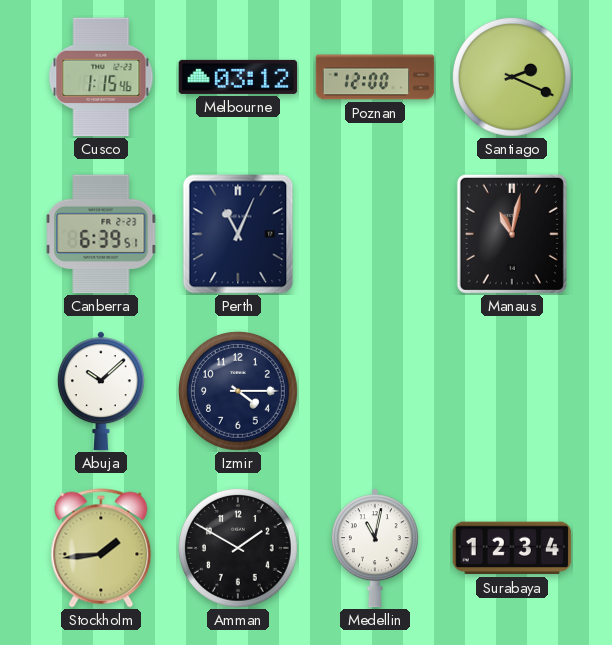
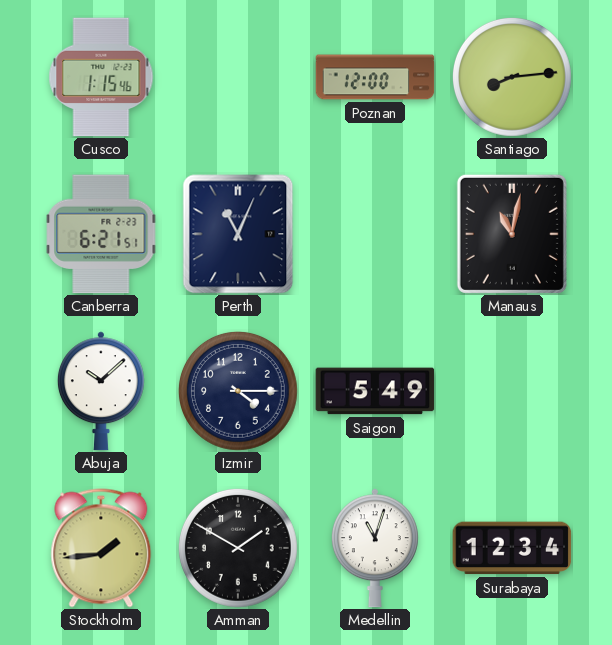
Melbourne: 03:12 -> none
Santiago: 2:19 -> 8:14
Canberra: 6:39 -> 6:21
Saigon: none -> 5:49
Medellin: 11:02 -> 11:03
